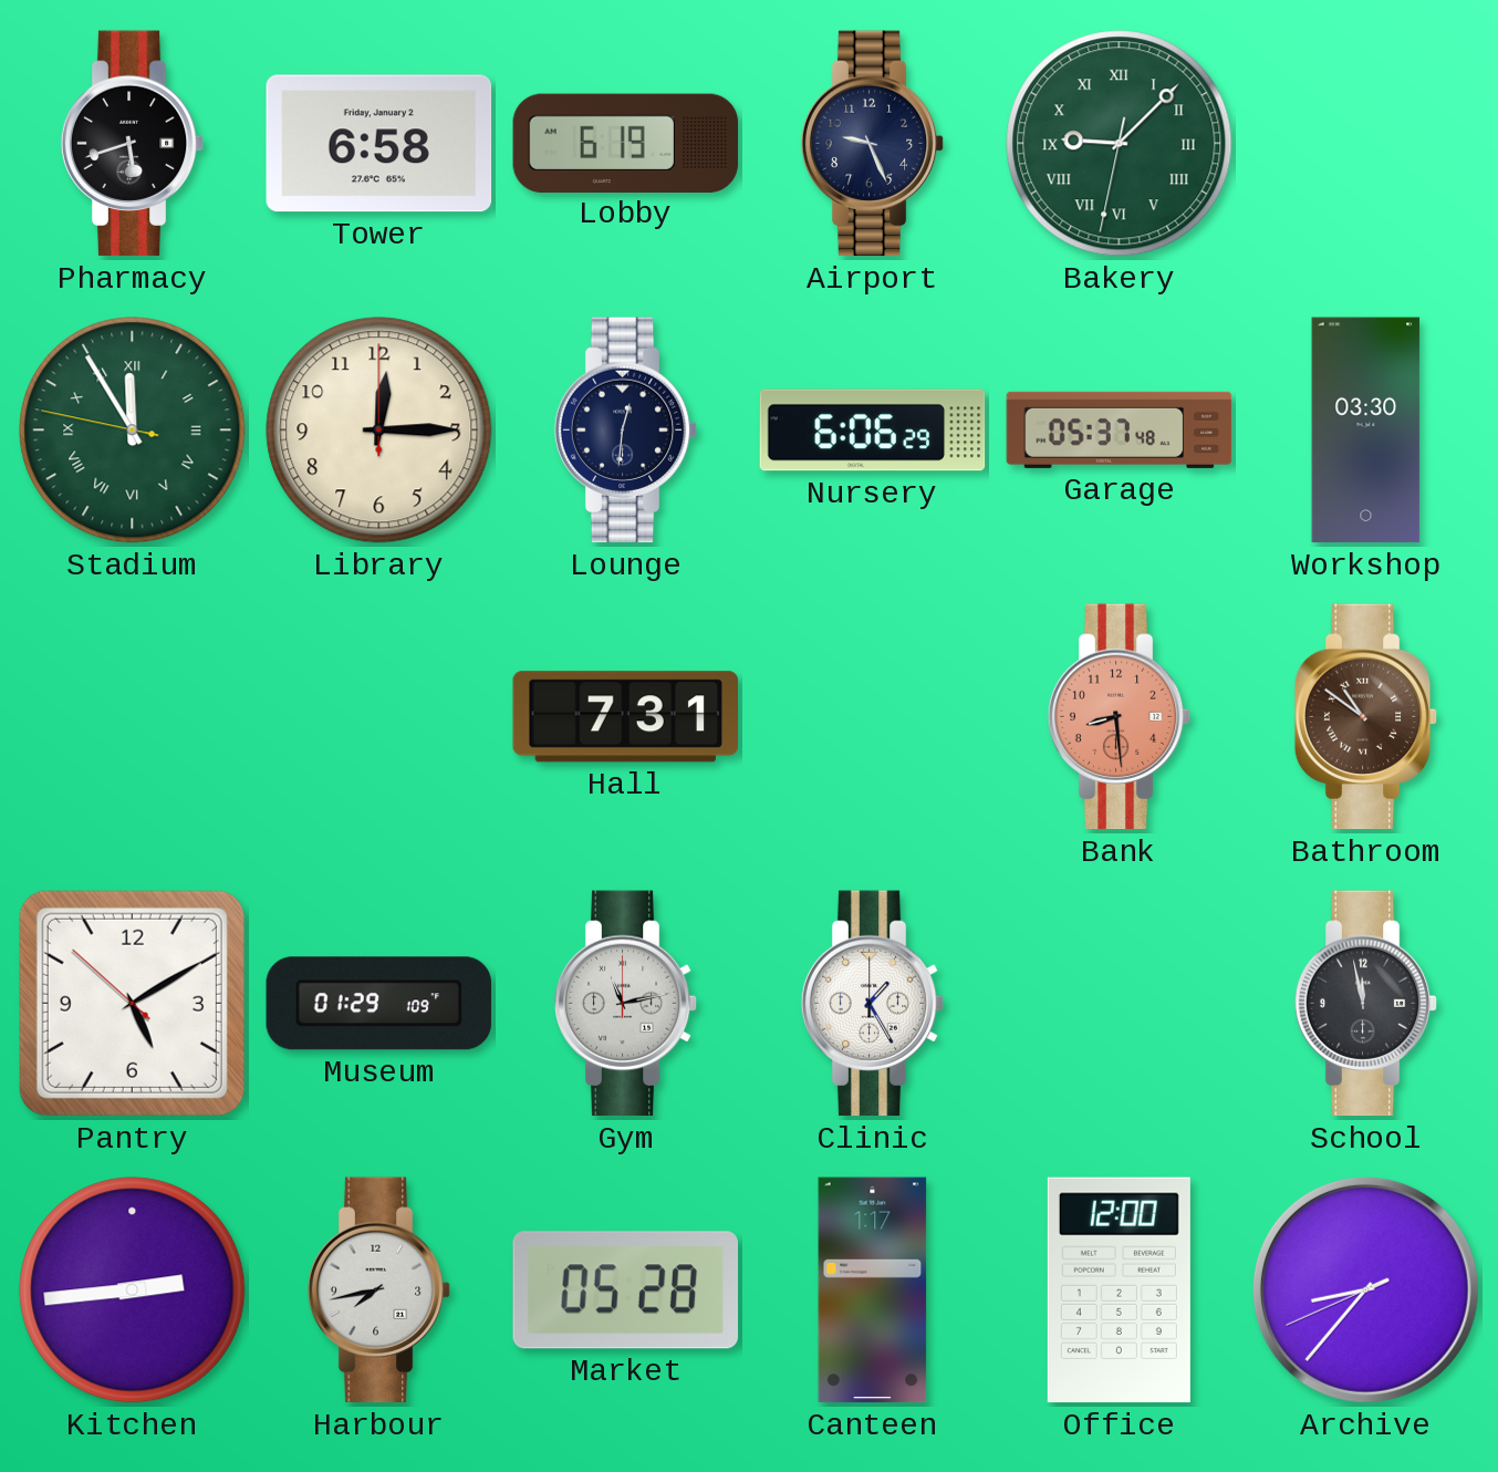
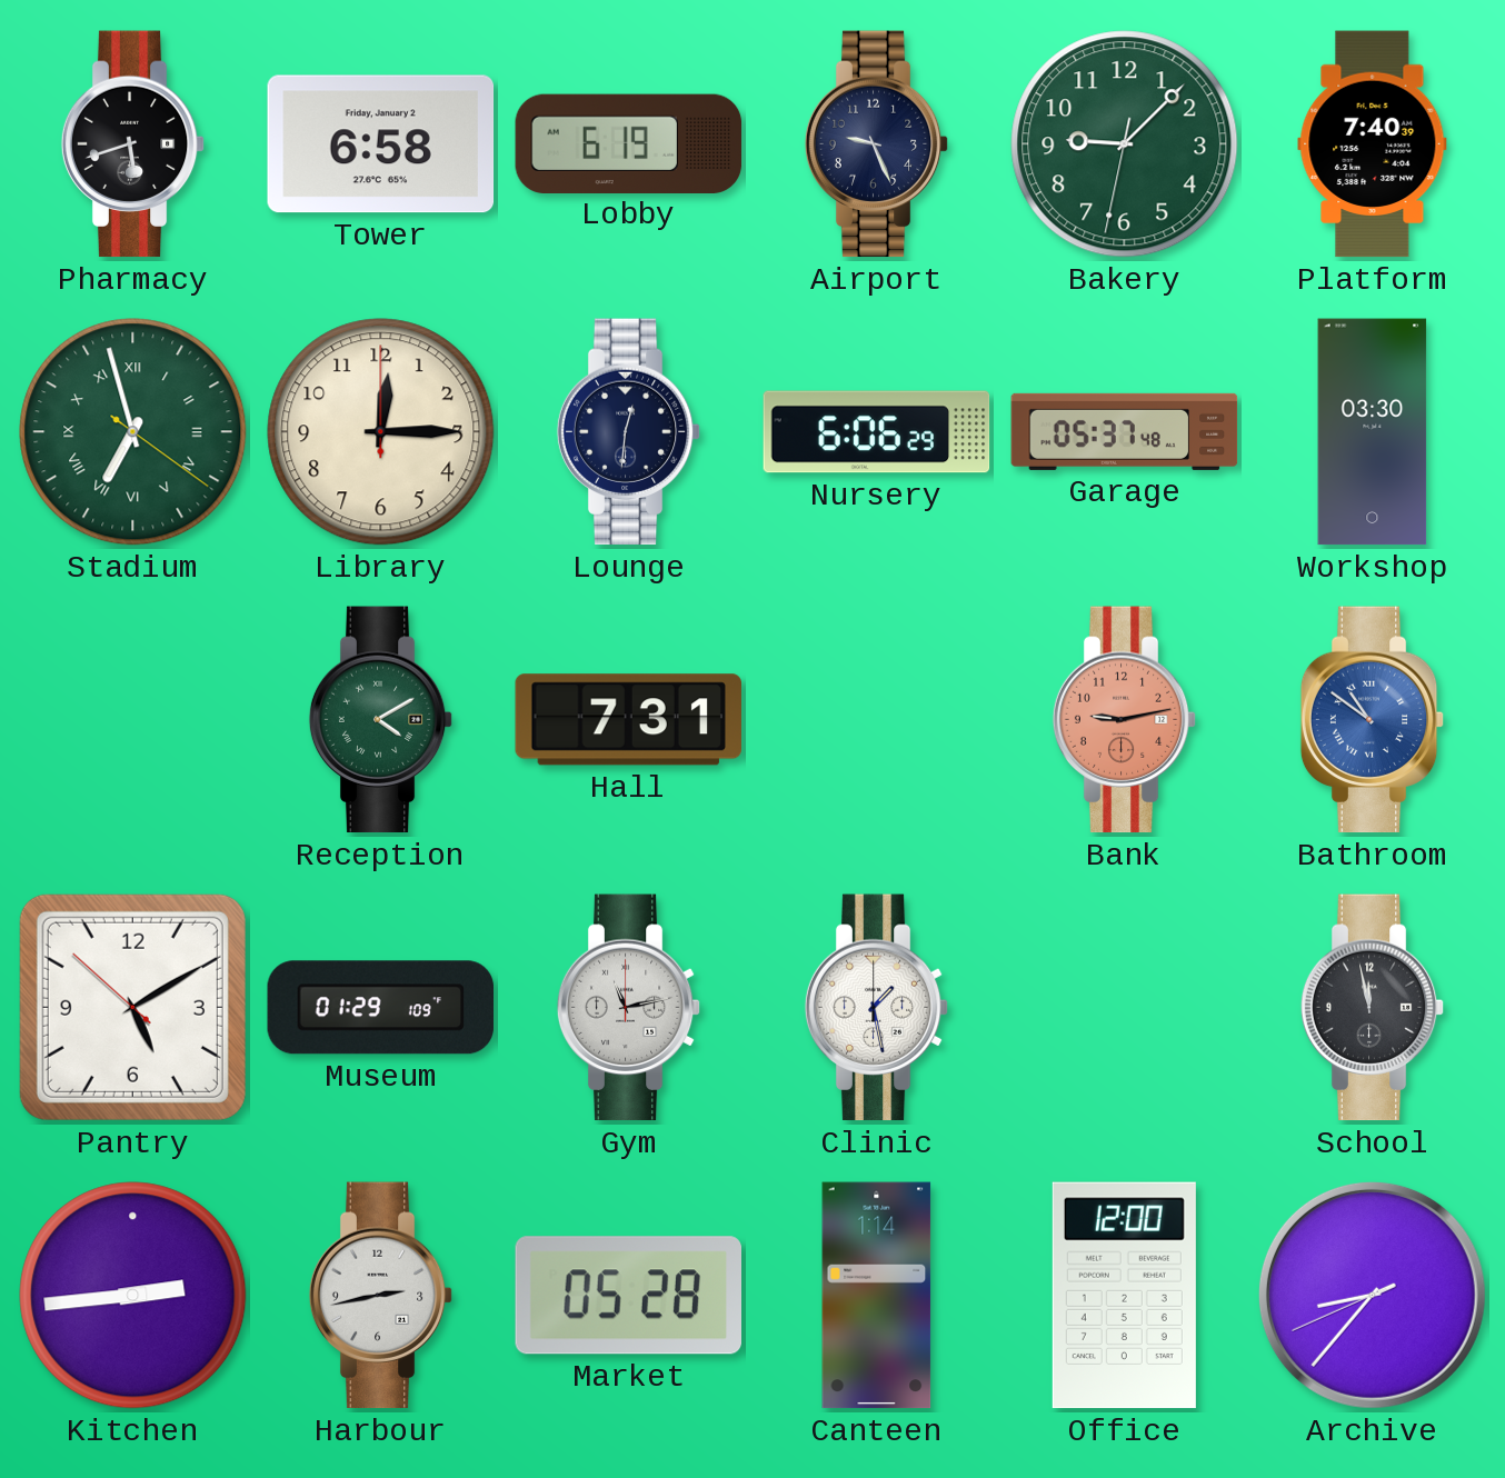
Bakery numerals: Roman -> Arabic
Platform: none -> 7:40
Stadium: 11:54 -> 6:57
Reception: none -> 4:10
Bank: 8:29 -> 9:13
Bathroom dial: brown -> blue
Clinic: 1:25 -> 1:28
Harbour: 7:43 -> 2:43
Canteen: 1:17 -> 1:14
